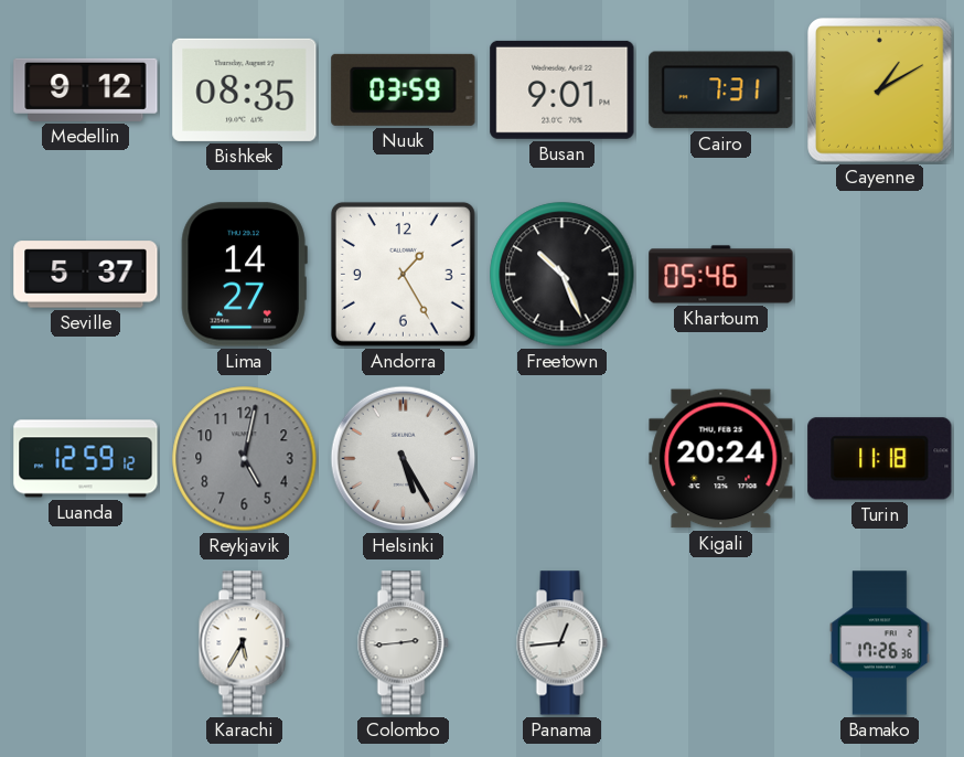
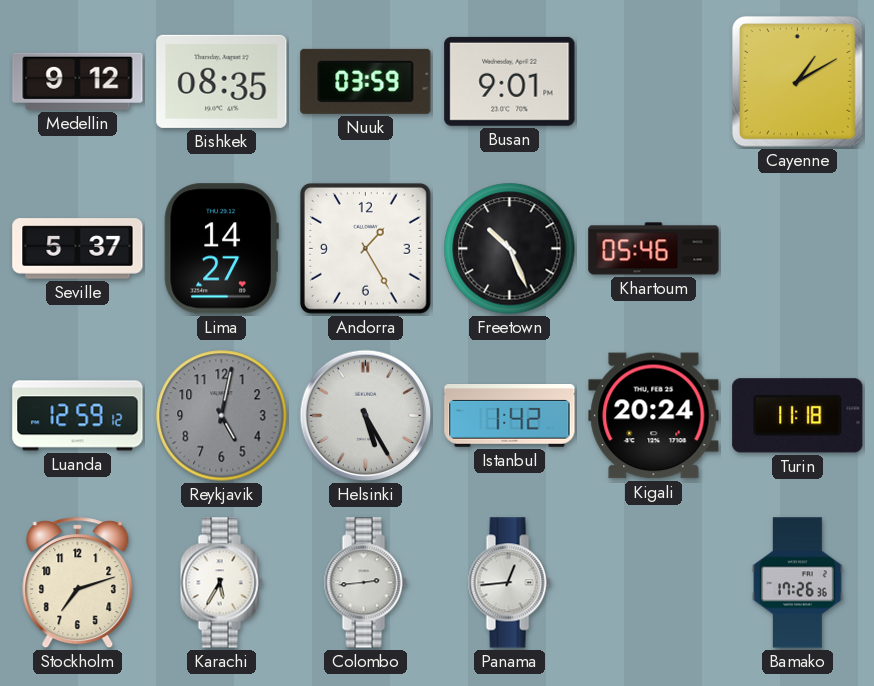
Cairo: 7:31 -> none
Istanbul: none -> 1:42
Stockholm: none -> 7:12
